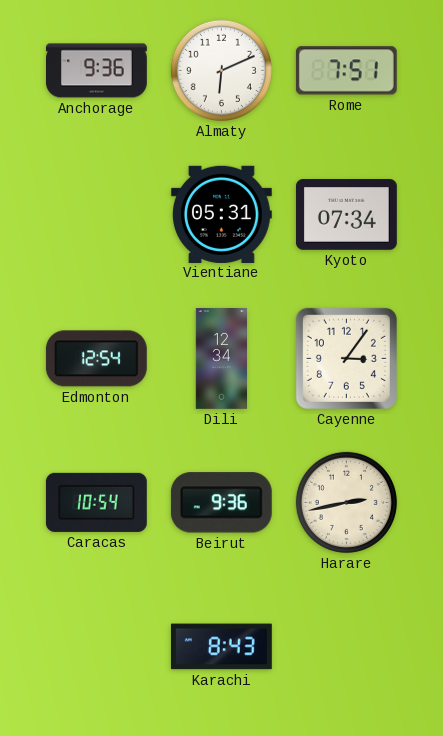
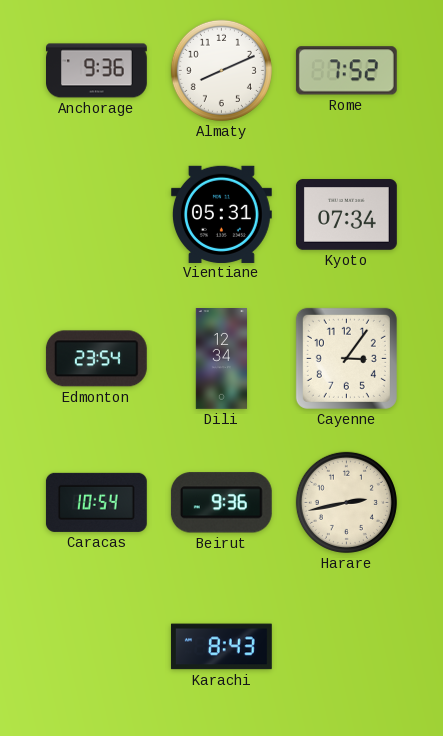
Almaty: 6:11 -> 8:11
Rome: 7:51 -> 7:52
Edmonton: 12:54 -> 23:54
